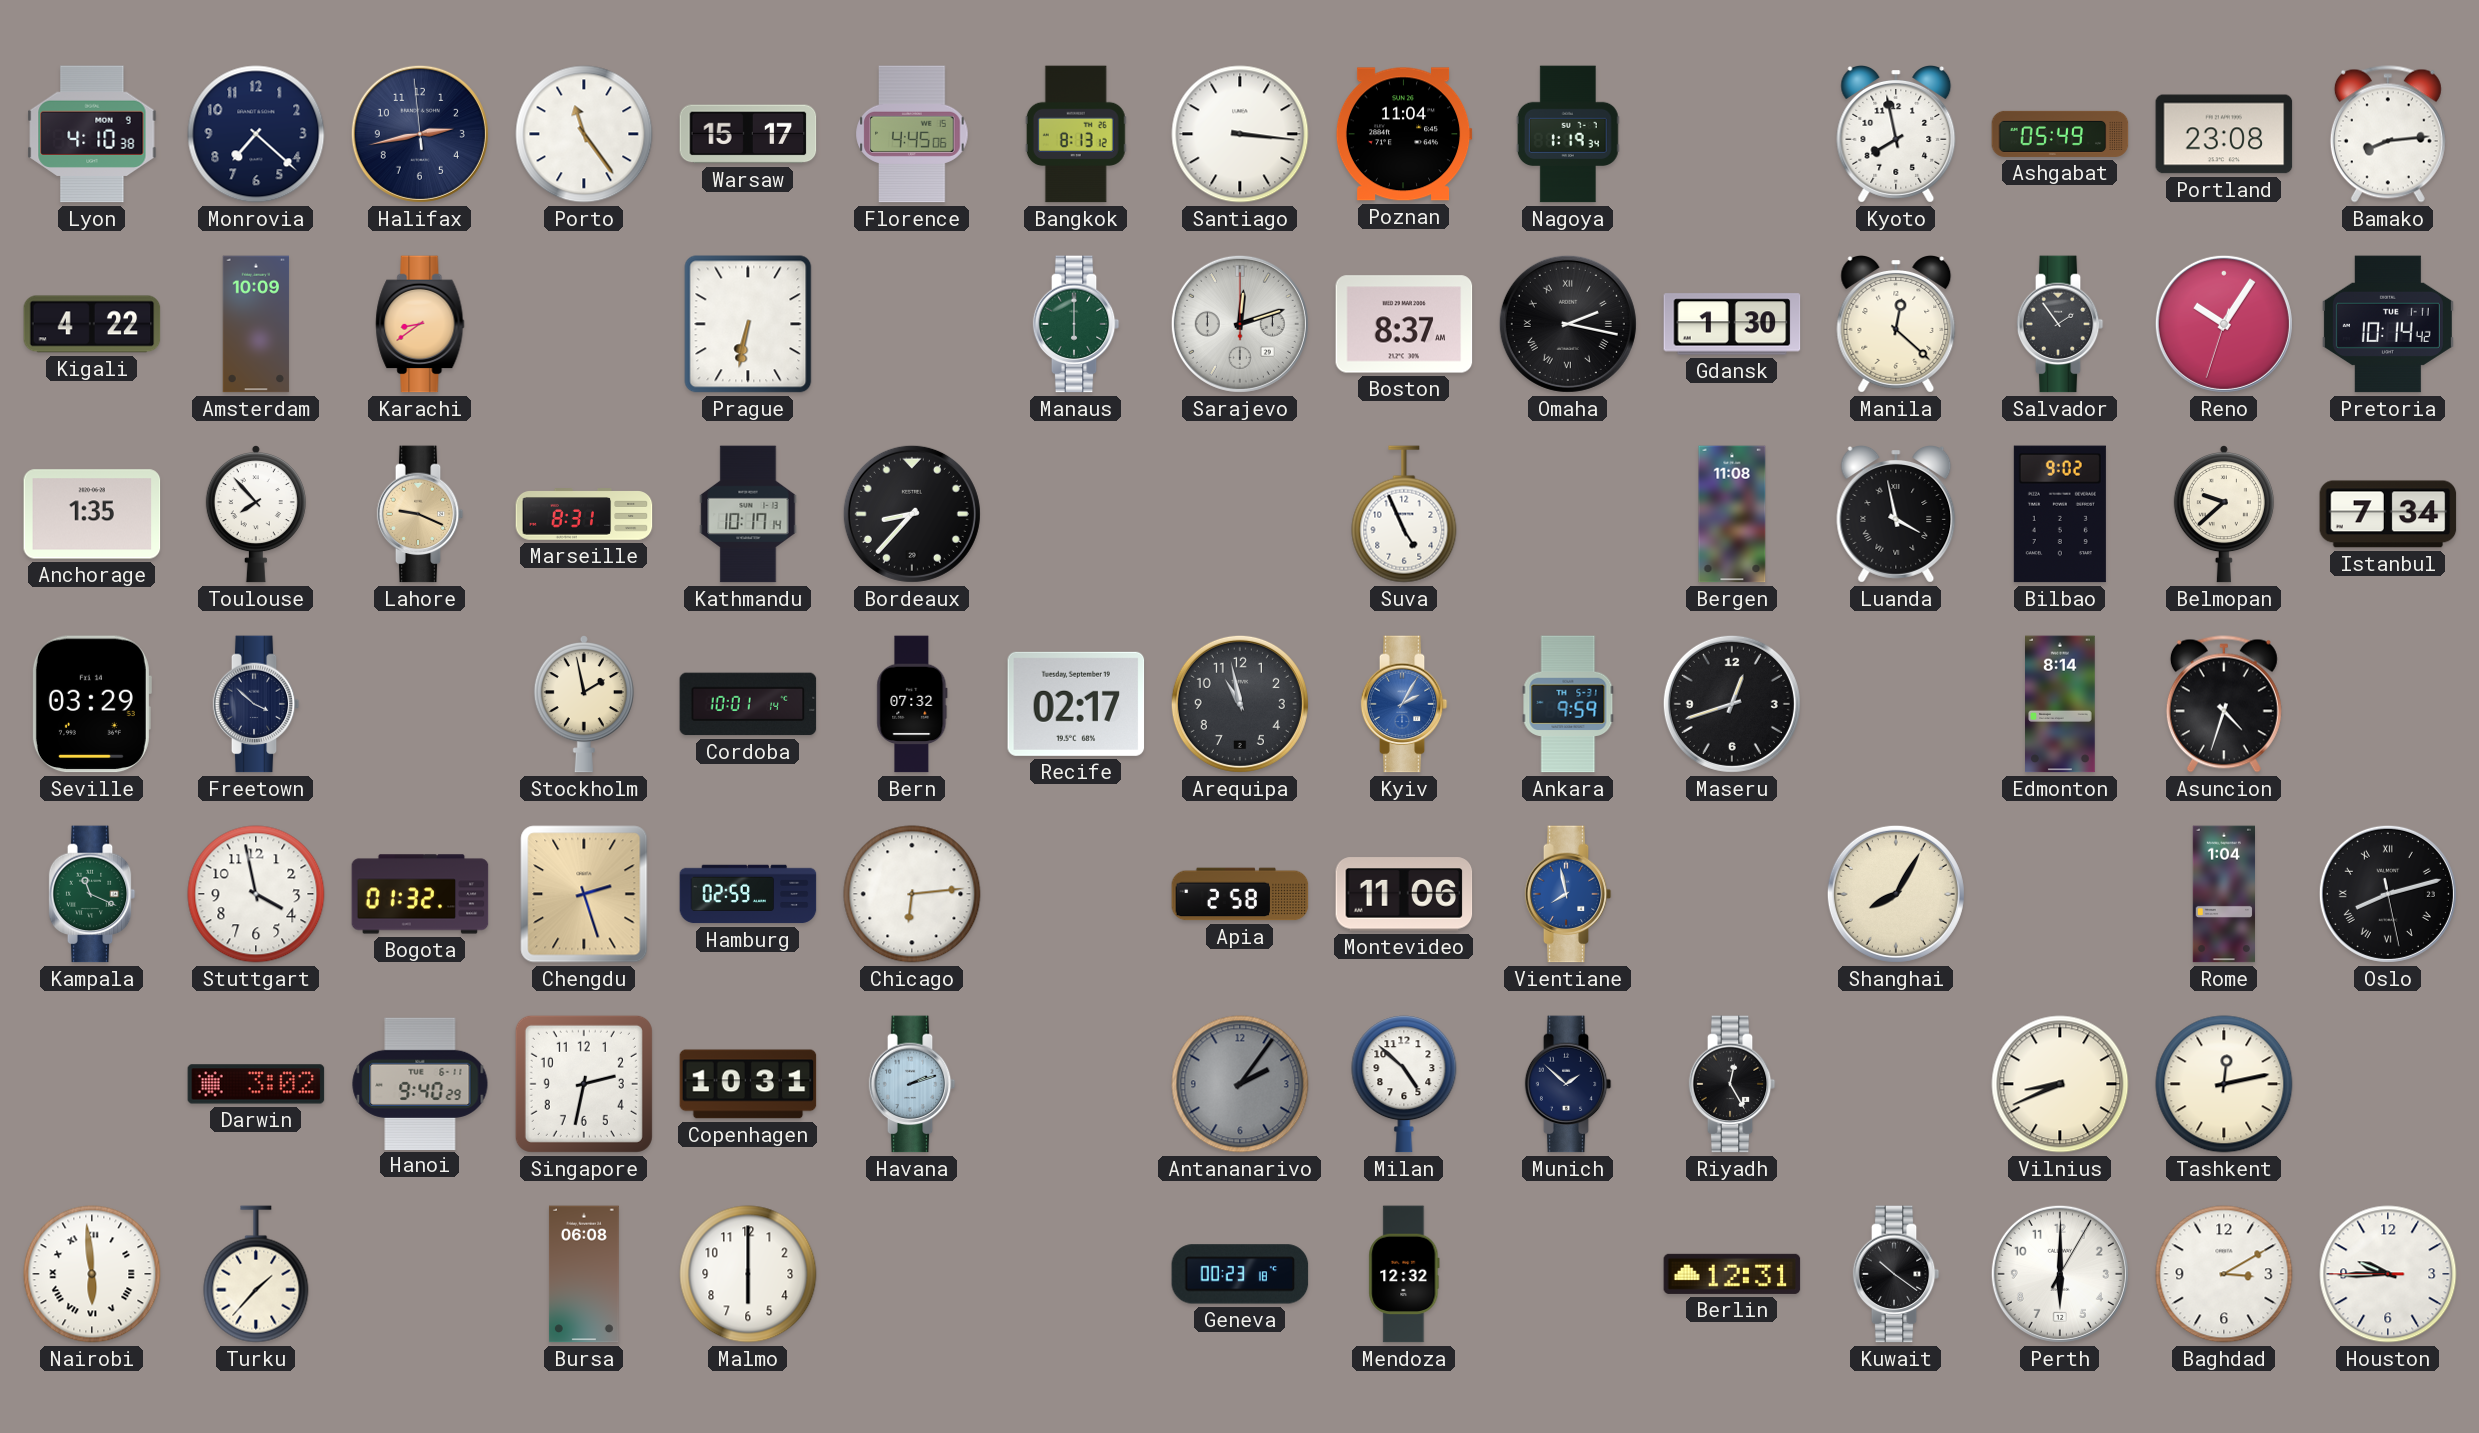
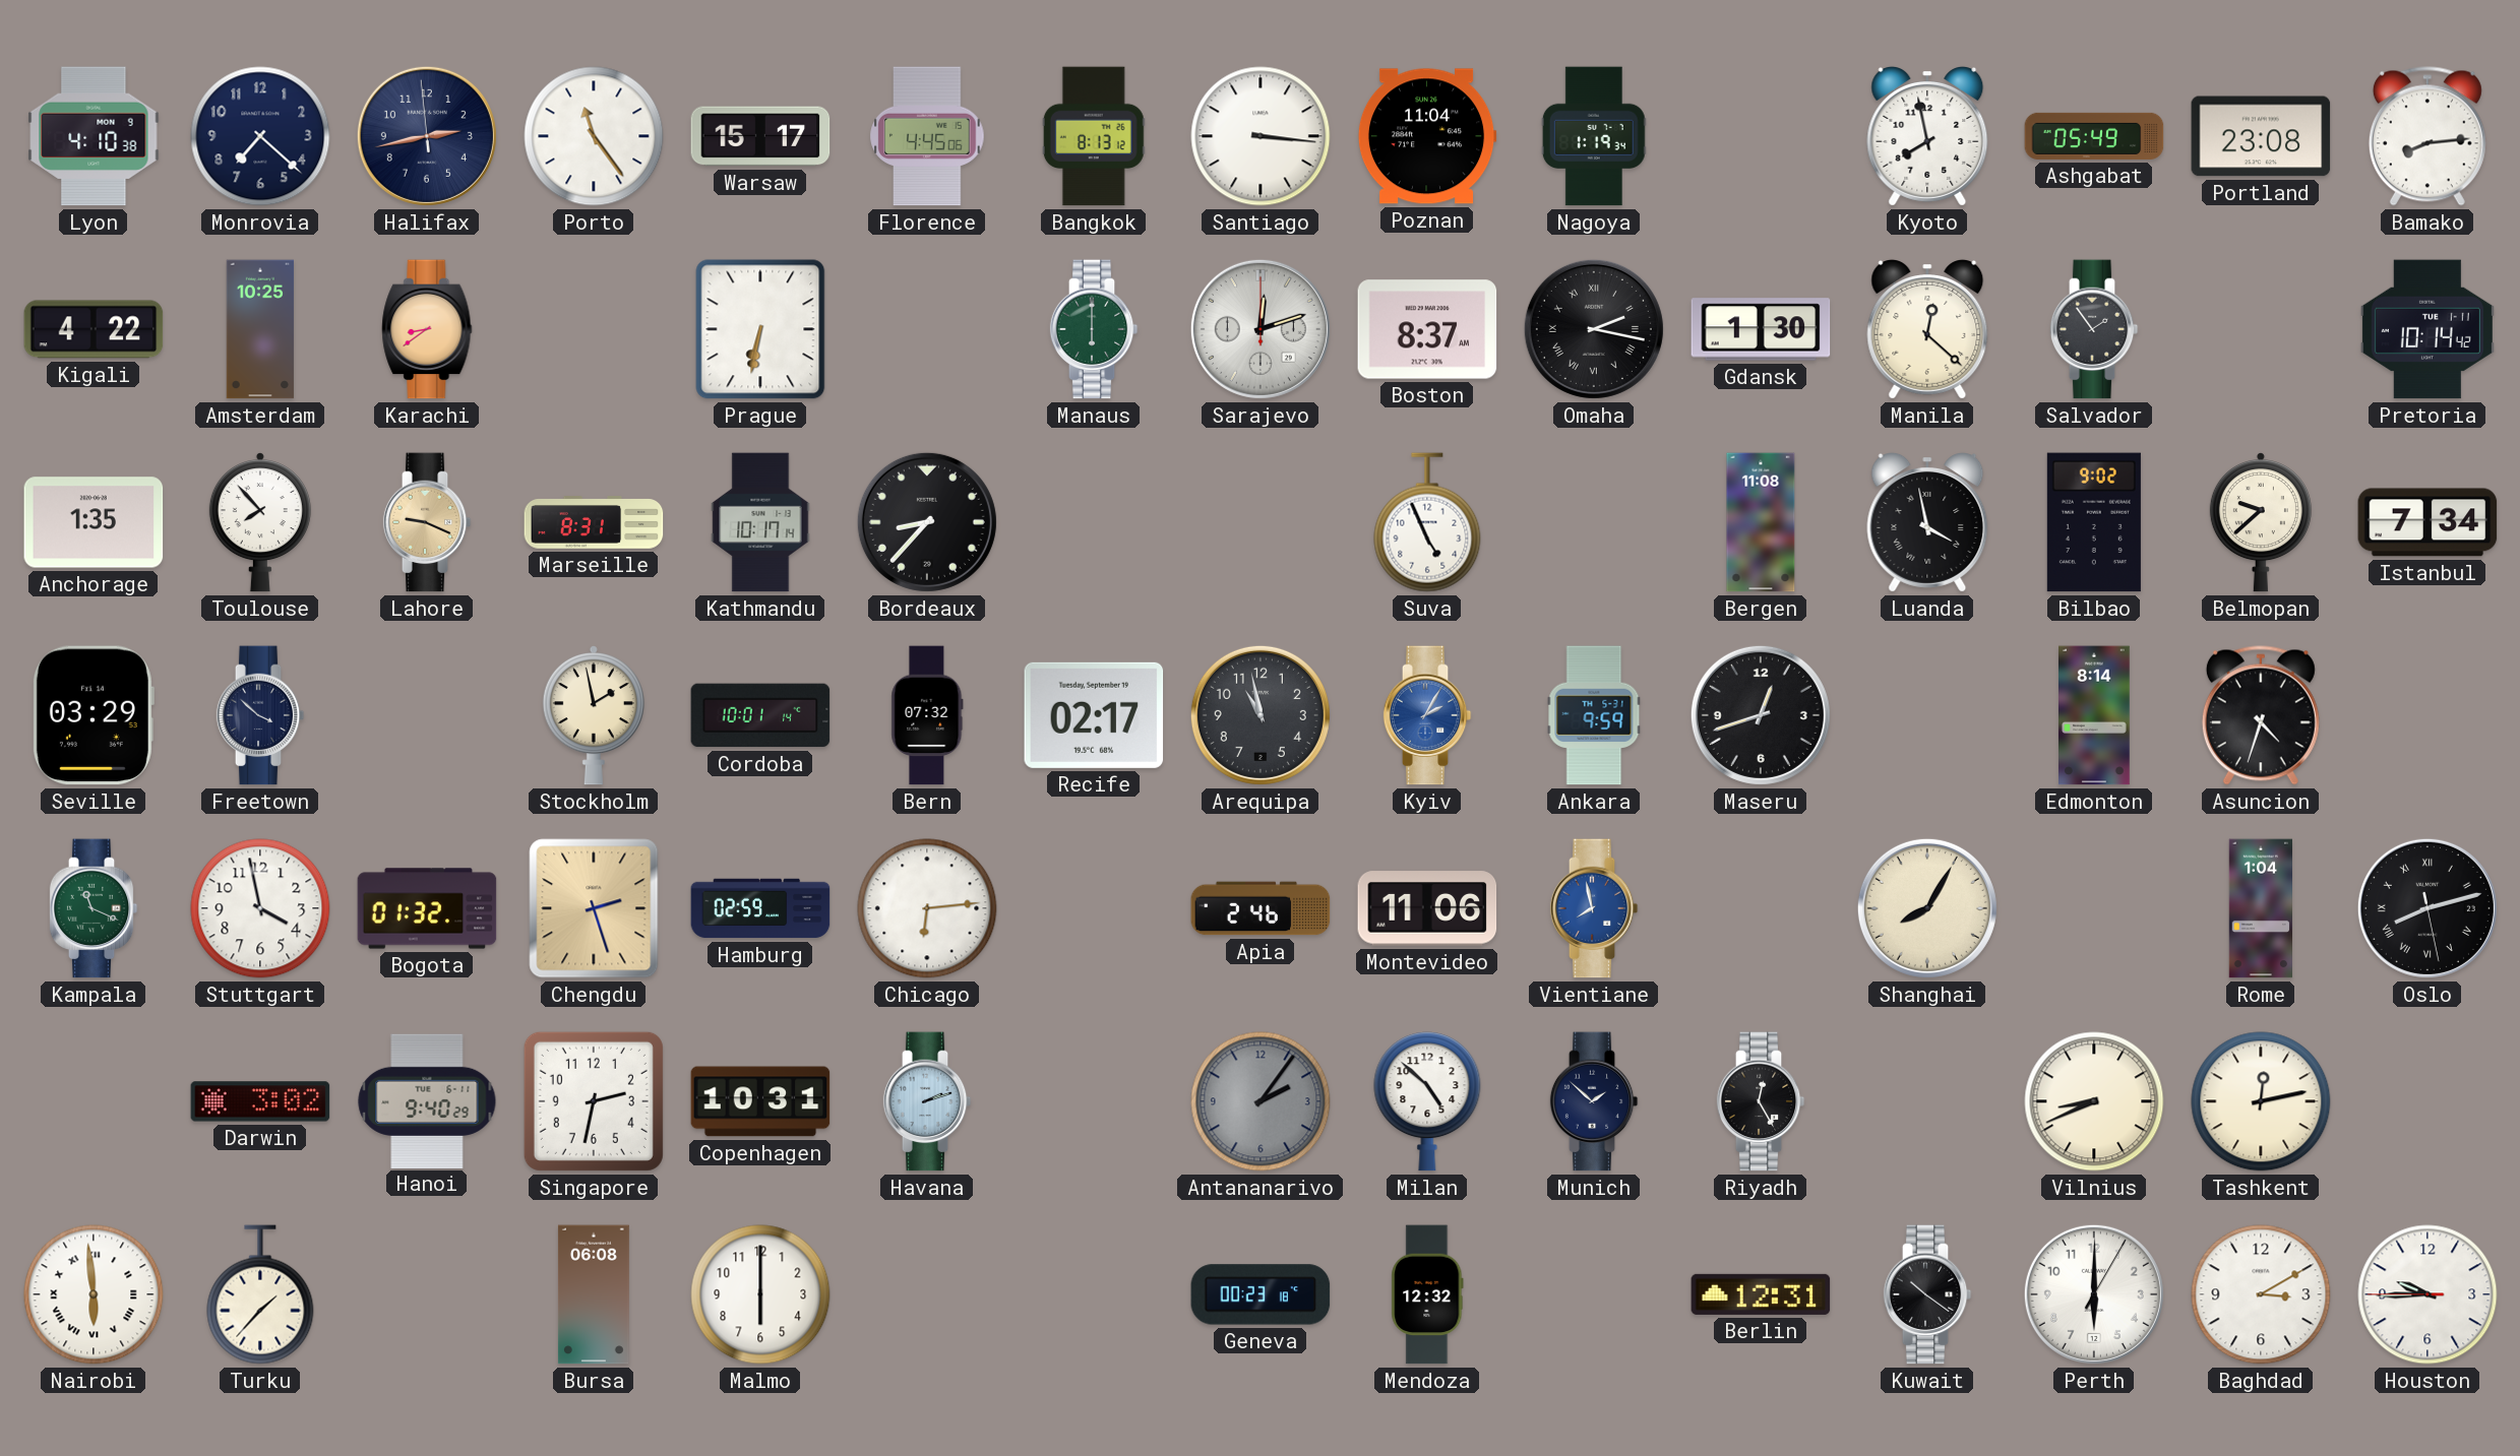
Amsterdam: 10:09 -> 10:25
Reno: 10:05 -> none
Apia: 2:58 -> 2:46
